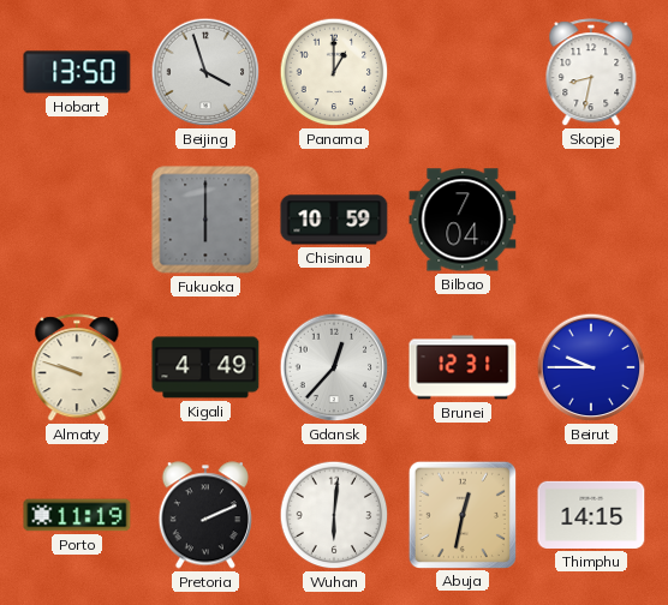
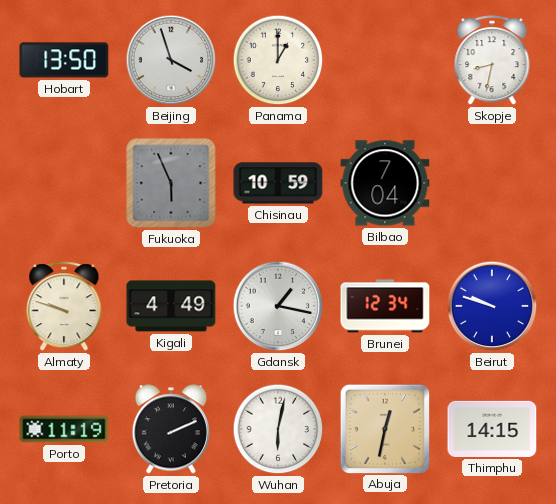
Fukuoka: 6:00 -> 5:56
Gdansk: 12:37 -> 1:17
Brunei: 12:31 -> 12:34
Beirut: 9:45 -> 9:48
Wuhan: 6:01 -> 6:02
